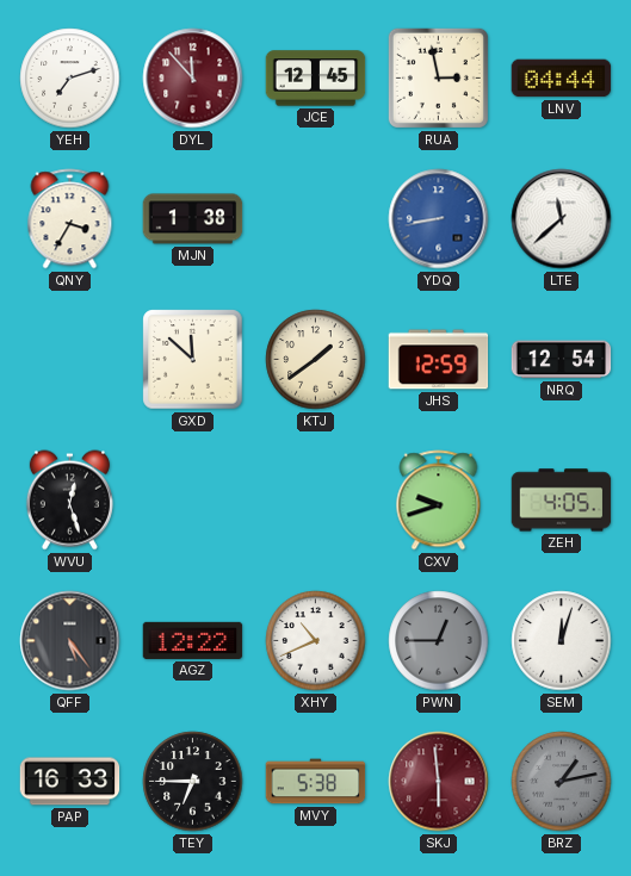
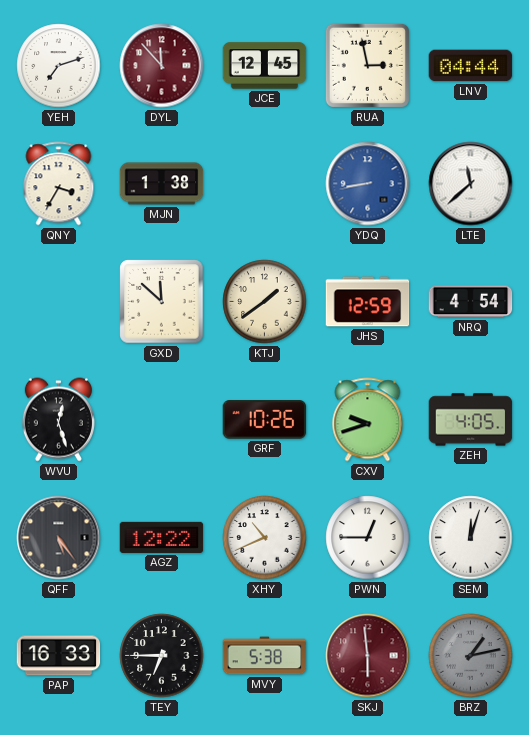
NRQ: 12:54 -> 4:54
GRF: none -> 10:26
PWN dial: grey -> white
